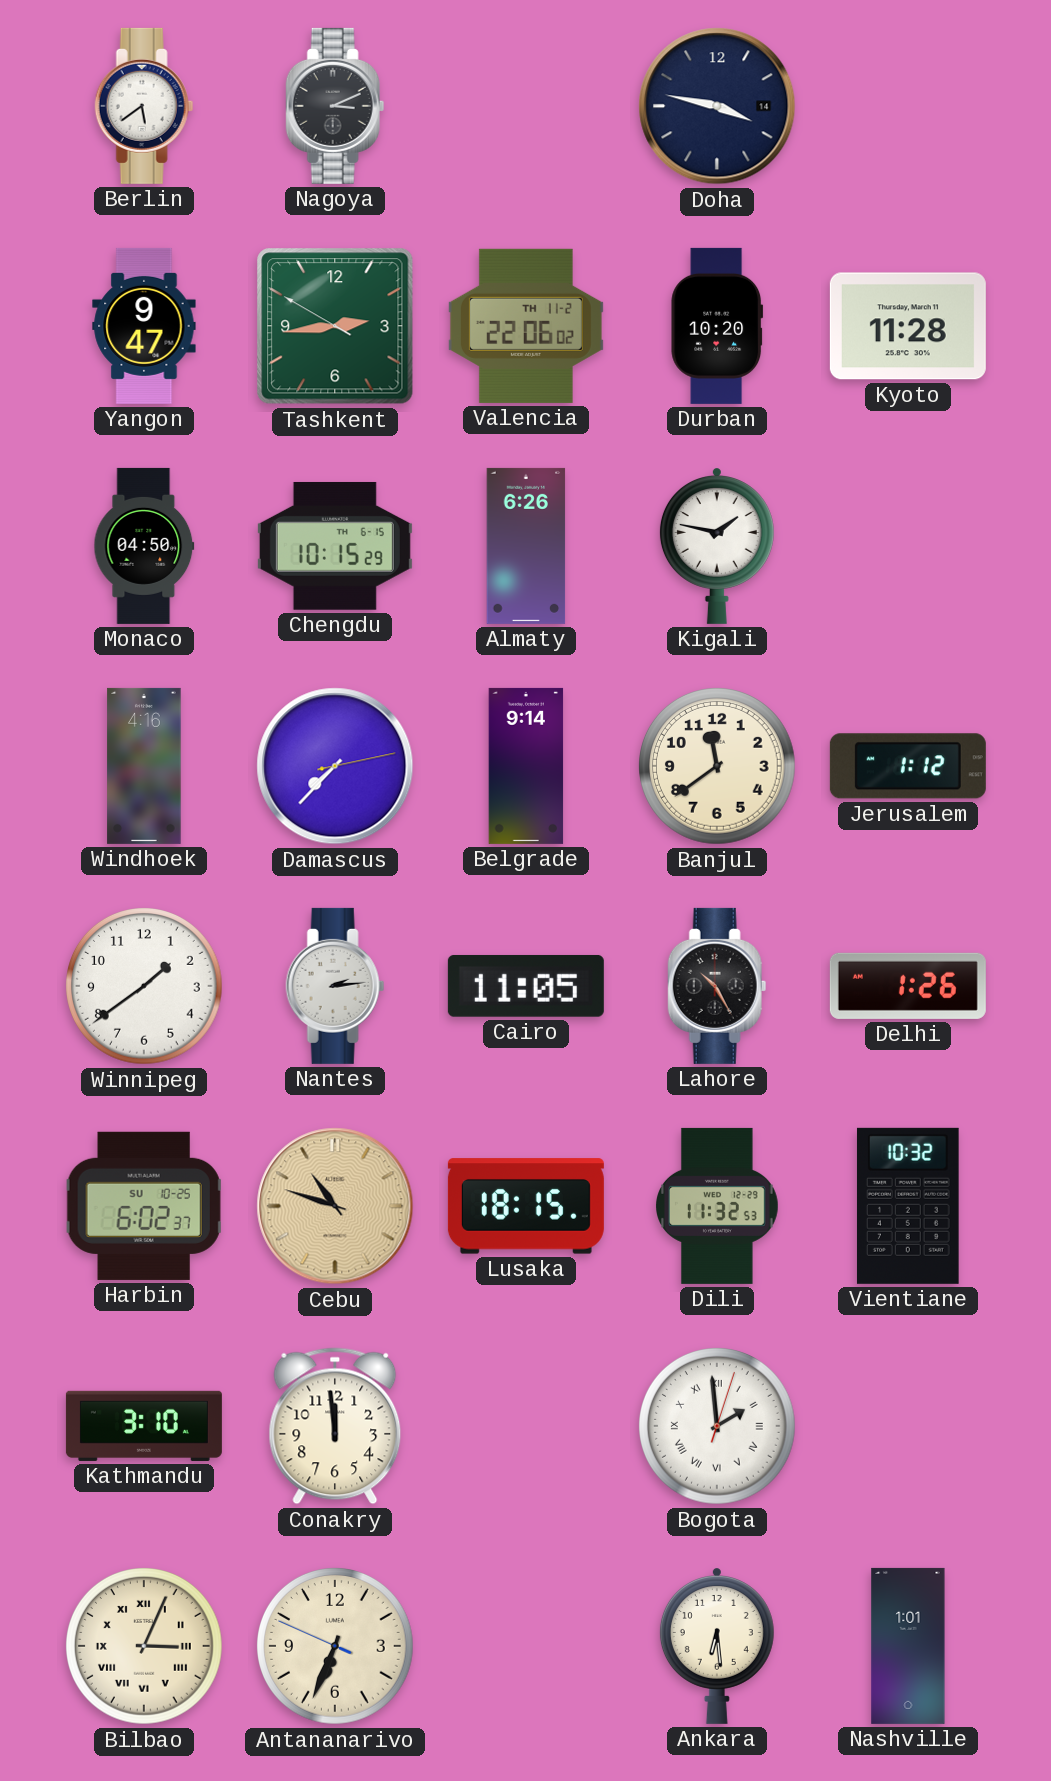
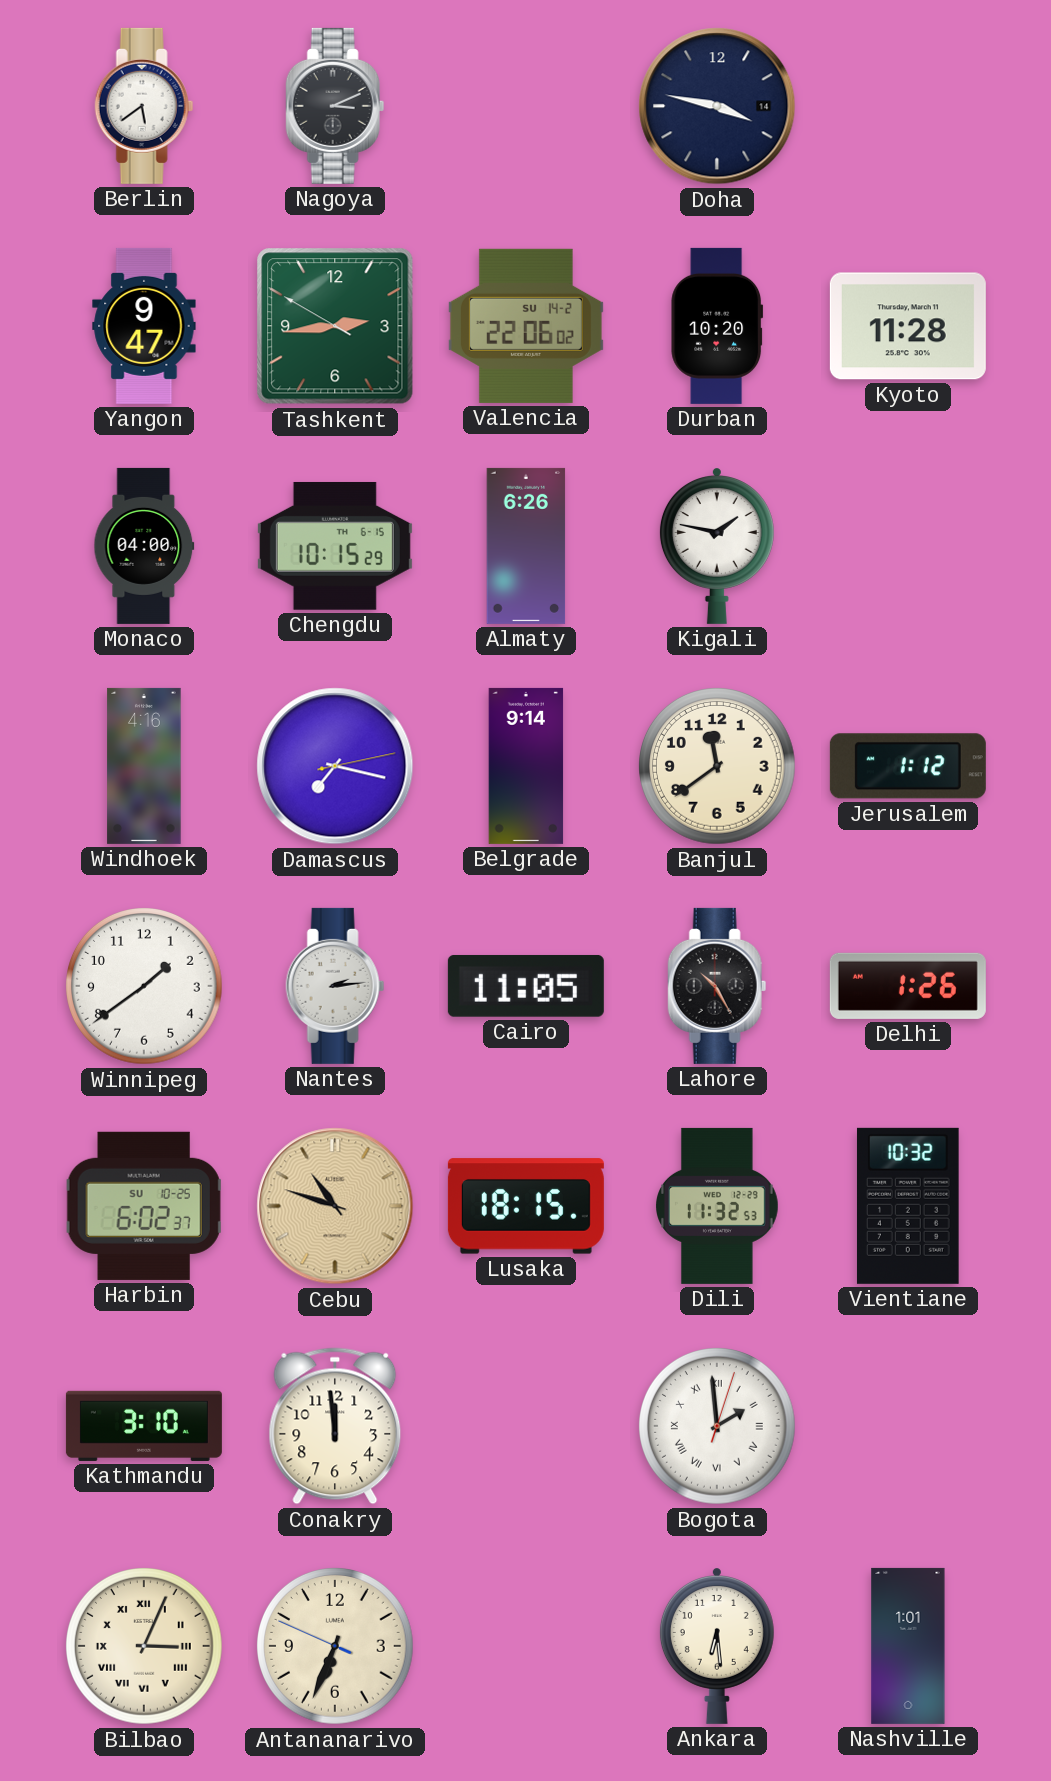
Valencia date: TH 11-2 -> SU 14-2
Monaco: 04:50 -> 04:00
Damascus: 7:37 -> 7:17
